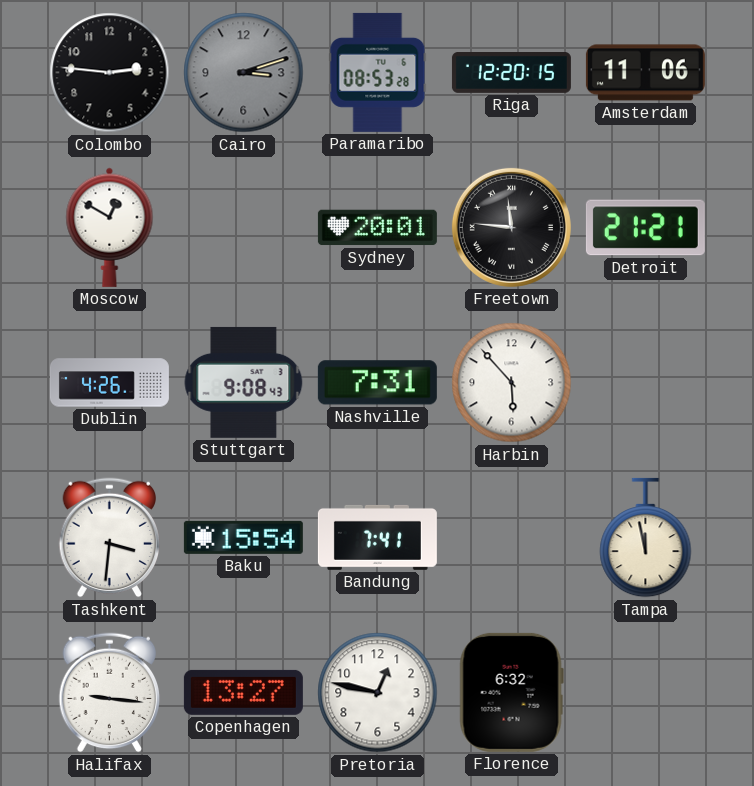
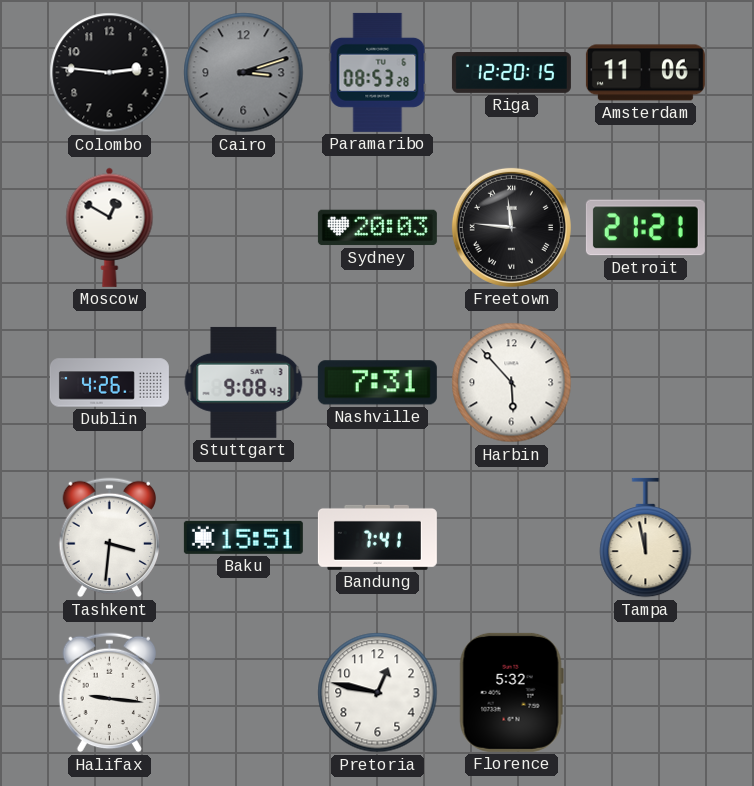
Sydney: 20:01 -> 20:03
Baku: 15:54 -> 15:51
Copenhagen: 13:27 -> none
Florence: 6:32 -> 5:32
